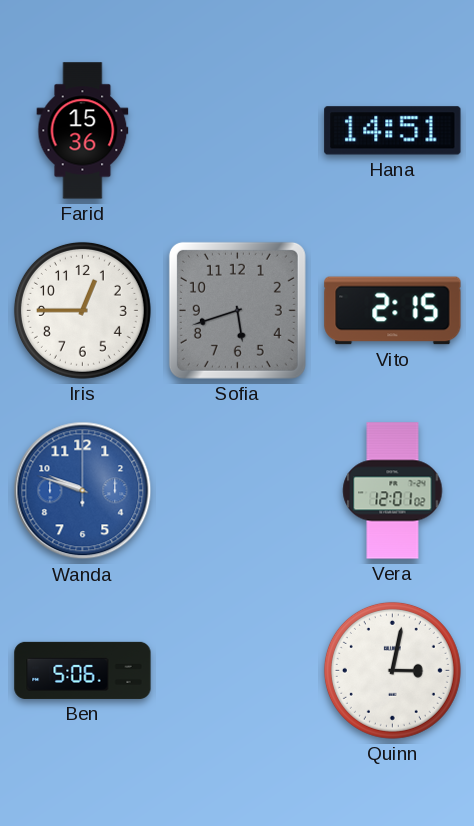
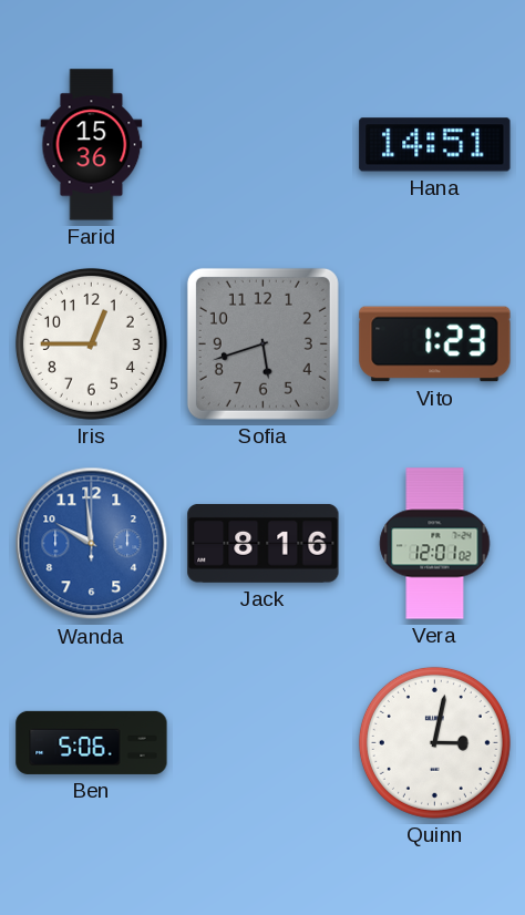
Vito: 2:15 -> 1:23
Wanda: 9:48 -> 9:59
Jack: none -> 8:16
